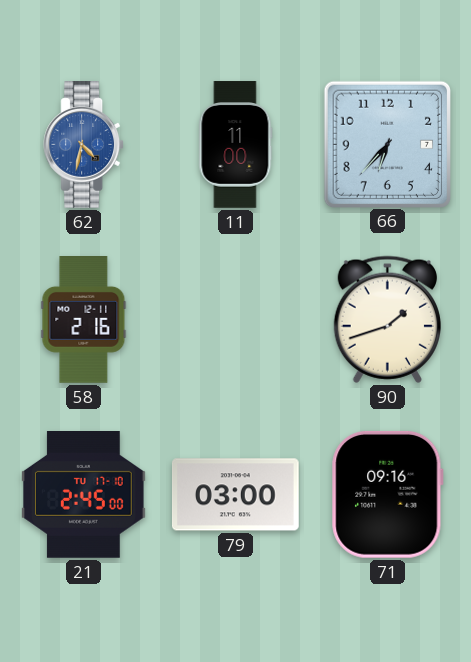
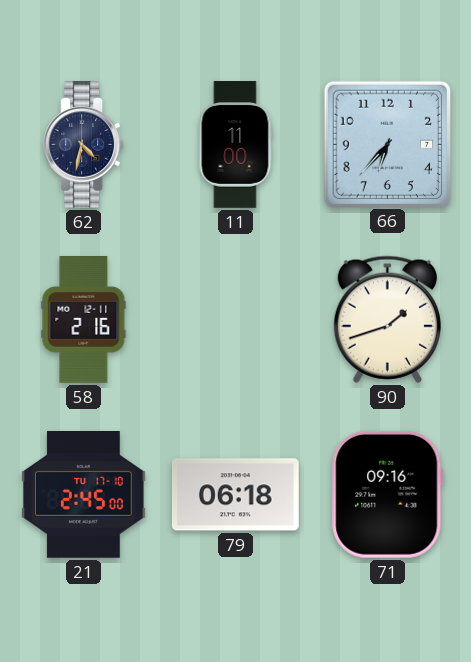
62 dial: blue -> navy
79: 03:00 -> 06:18
